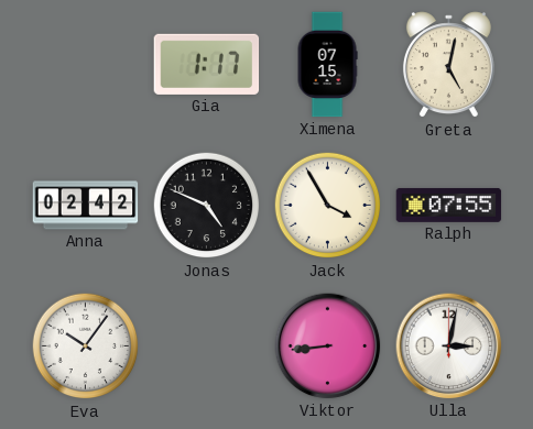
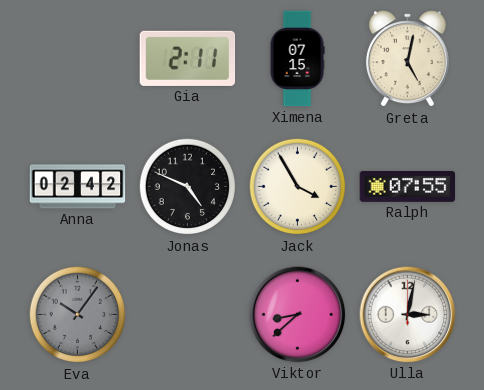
Gia: 1:17 -> 2:11
Eva dial: white -> grey
Viktor: 8:44 -> 8:38
